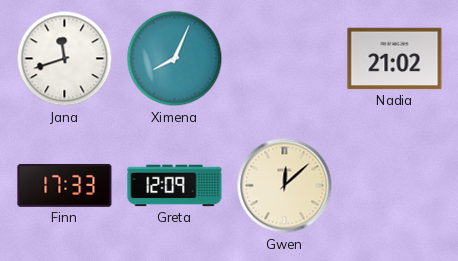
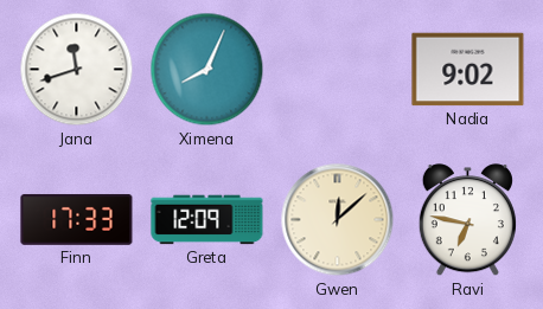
Nadia: 21:02 -> 9:02
Ravi: none -> 6:47
